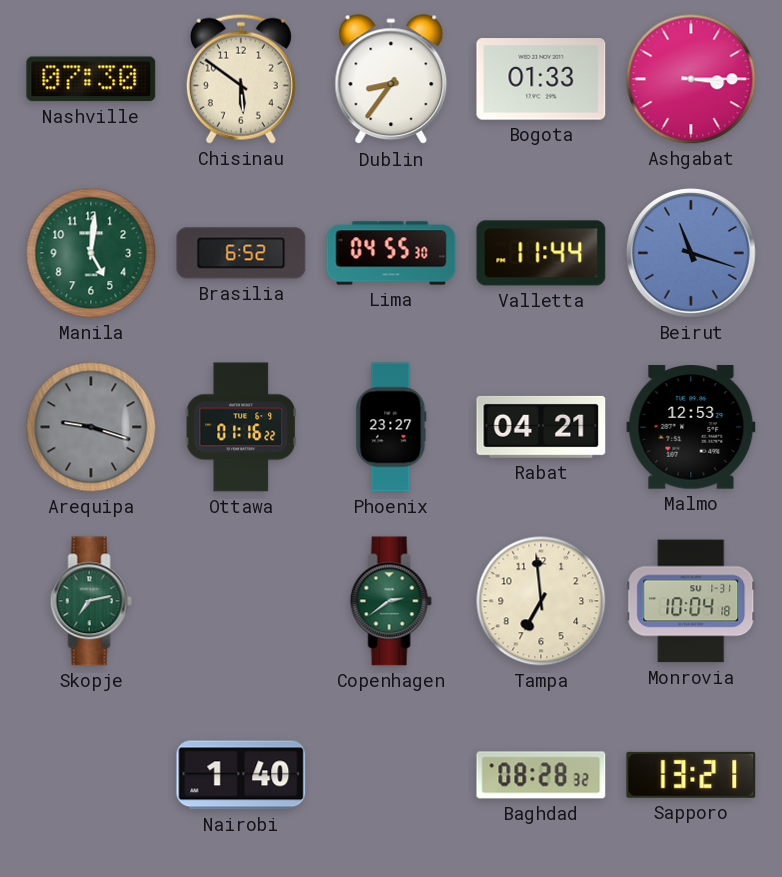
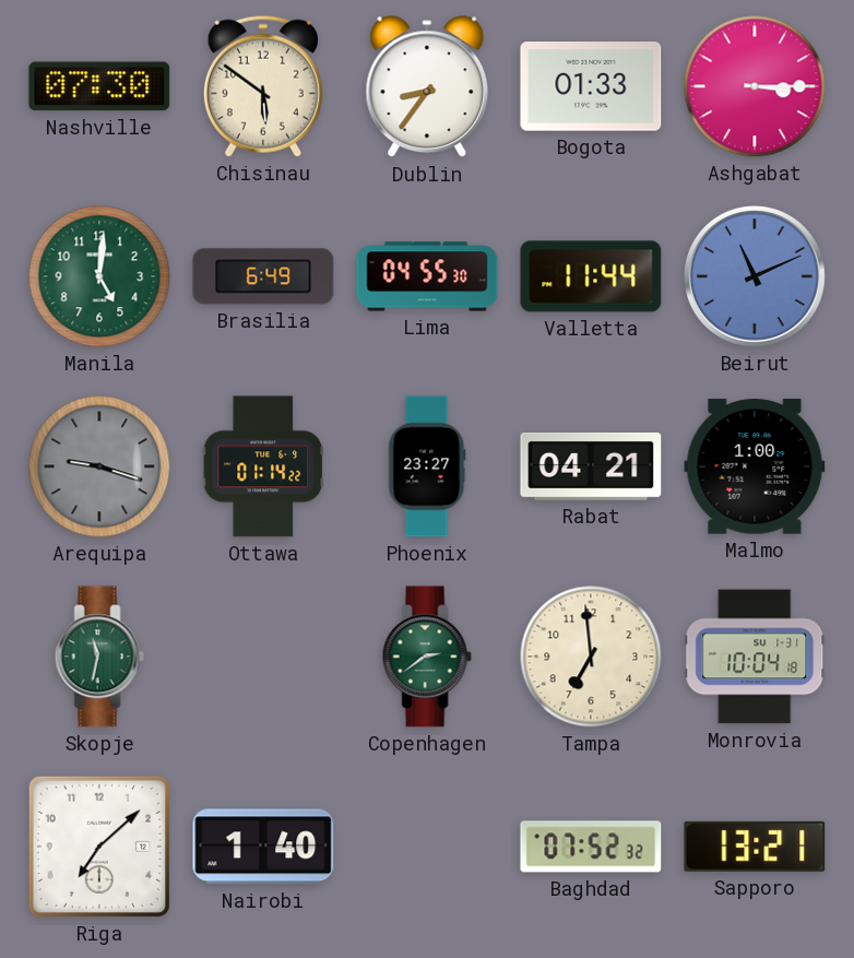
Brasilia: 6:52 -> 6:49
Beirut: 11:18 -> 11:11
Ottawa: 01:16 -> 01:14
Malmo: 12:53 -> 1:00
Skopje: 7:13 -> 11:32
Riga: none -> 7:08
Baghdad: 08:28 -> 07:52
